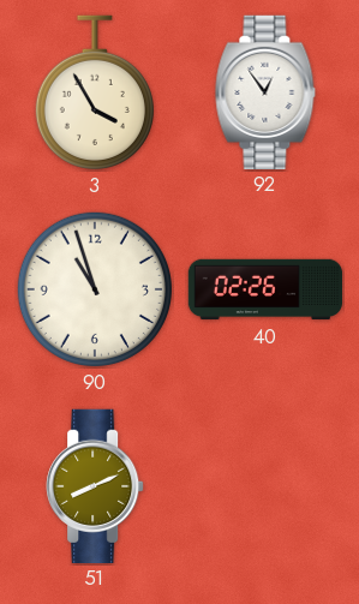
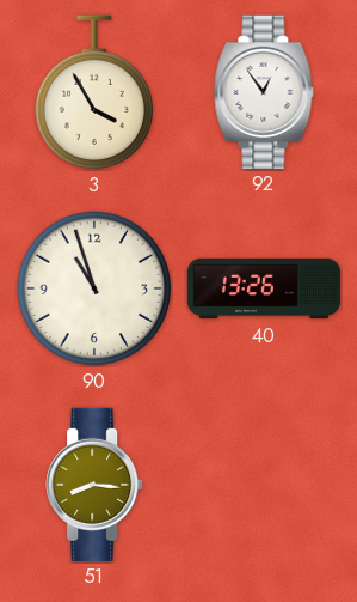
40: 02:26 -> 13:26
51: 8:11 -> 8:16
